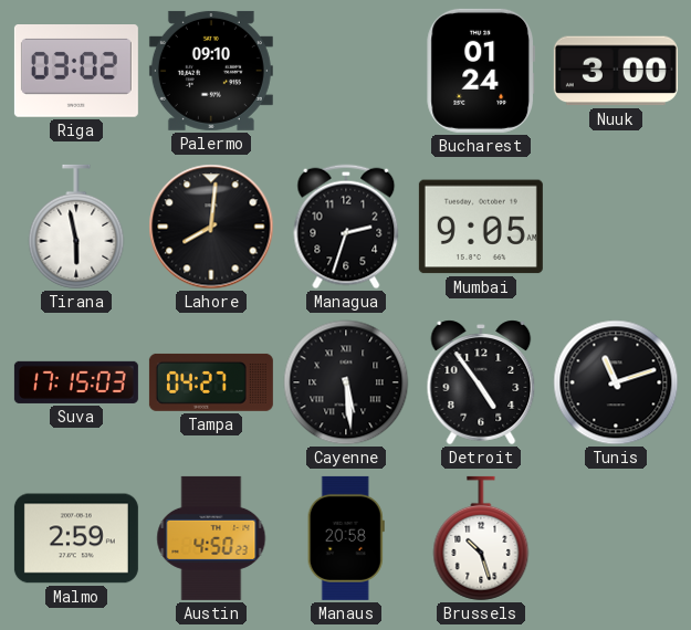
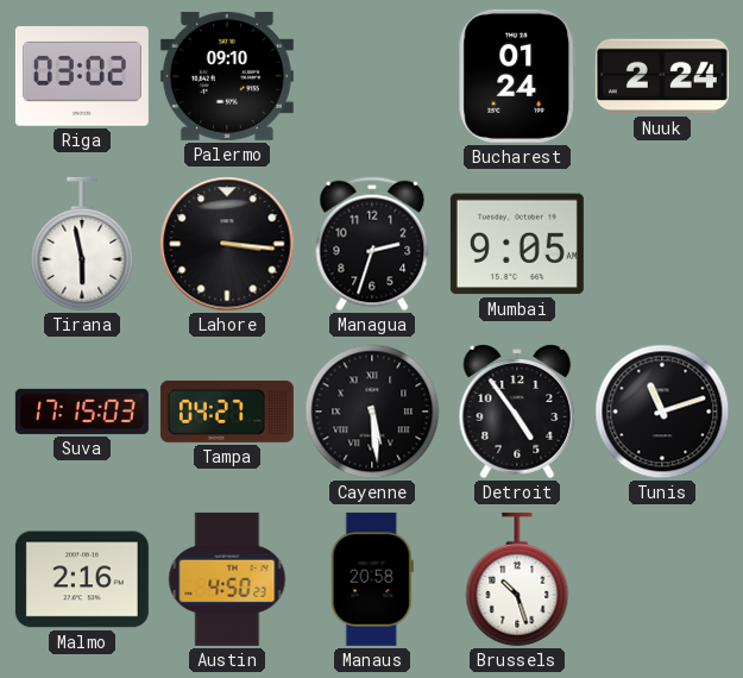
Nuuk: 3:00 -> 2:24
Lahore: 8:01 -> 3:16
Malmo: 2:59 -> 2:16
